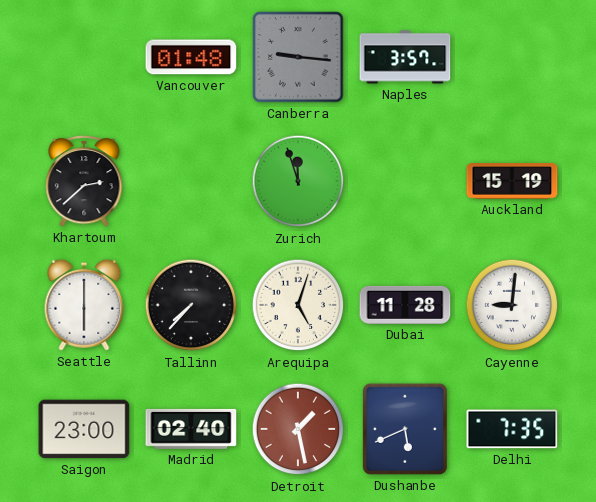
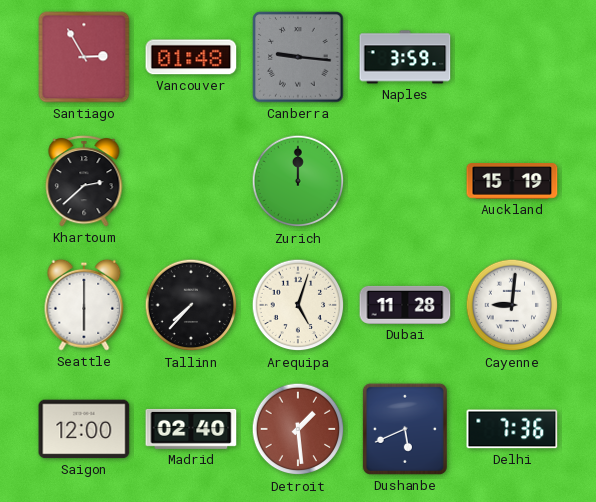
Santiago: none -> 2:55
Naples: 3:57 -> 3:59
Zurich: 11:57 -> 12:00
Saigon: 23:00 -> 12:00
Detroit: 1:28 -> 1:29
Delhi: 7:35 -> 7:36
